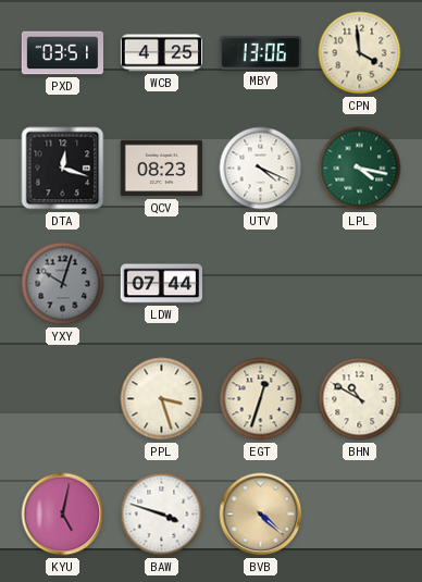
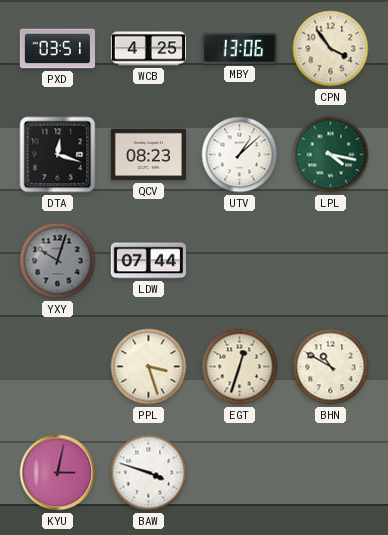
CPN: 3:59 -> 3:54
UTV: 4:19 -> 1:08
KYU: 5:02 -> 3:02
BVB: 4:22 -> none
